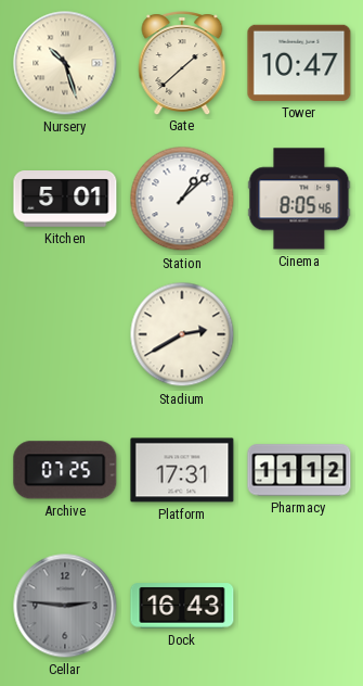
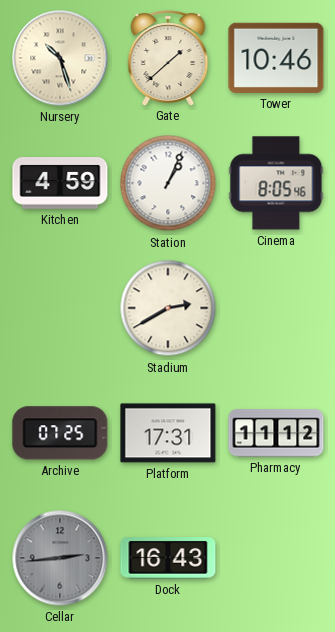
Tower: 10:47 -> 10:46
Kitchen: 5:01 -> 4:59
Station: 1:08 -> 1:04
Cellar: 2:46 -> 2:44
